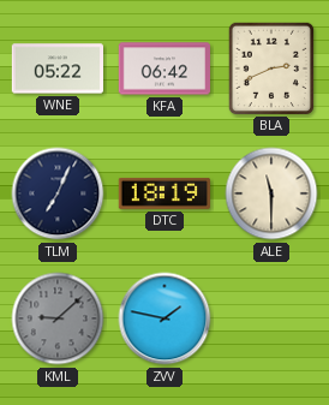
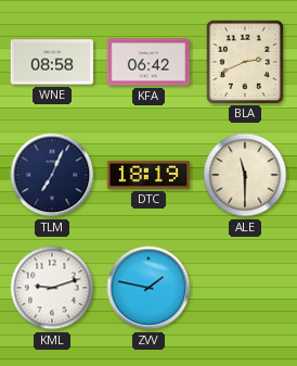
WNE: 05:22 -> 08:58
KML: 9:08 -> 9:12
KML dial: grey -> white
